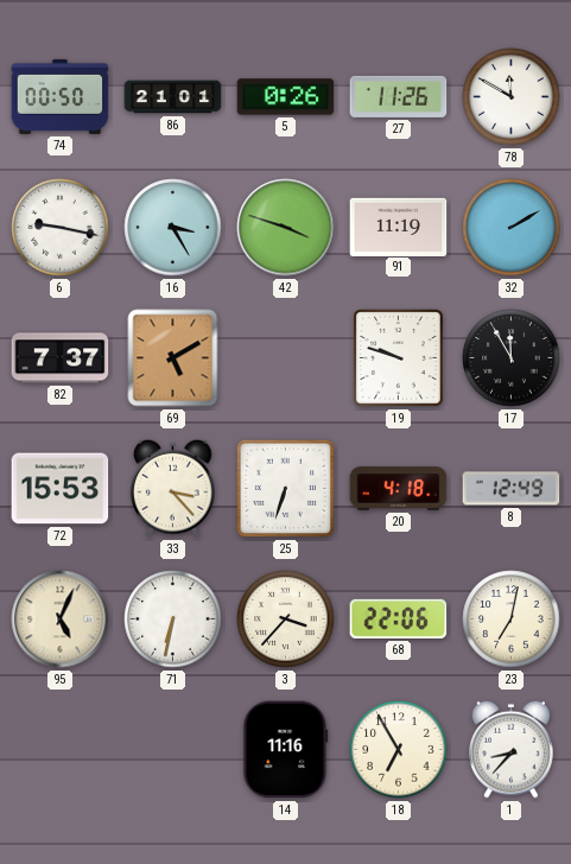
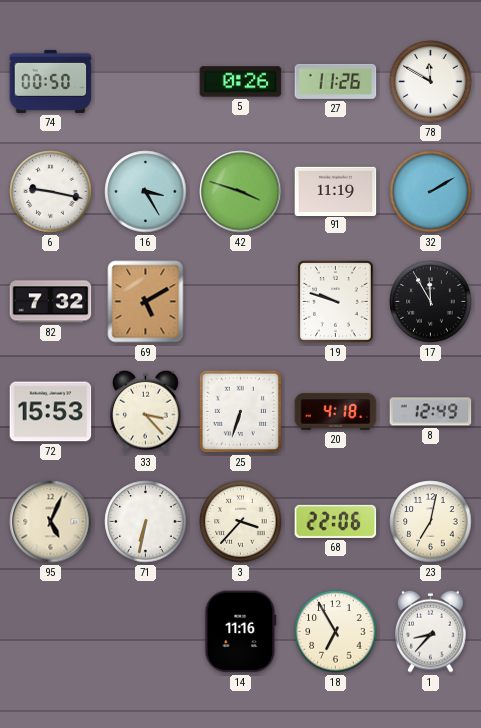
86: 21:01 -> none
82: 7:37 -> 7:32
